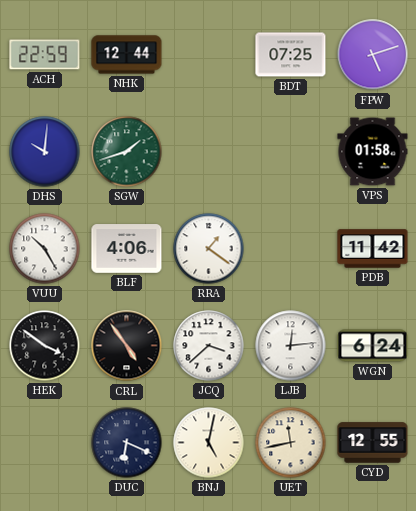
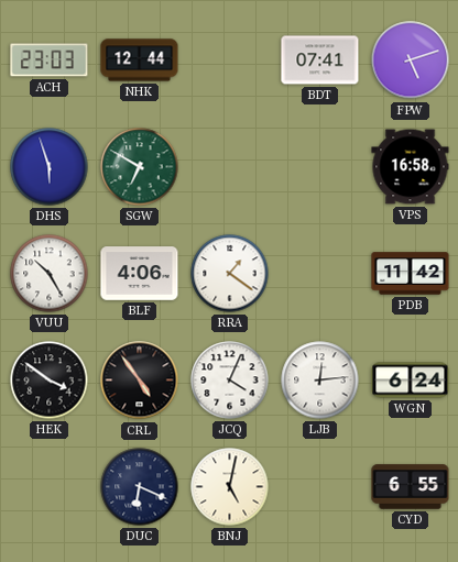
ACH: 22:59 -> 23:03
BDT: 07:25 -> 07:41
DHS: 10:01 -> 5:57
SGW: 1:42 -> 6:50
VPS: 01:58 -> 16:58
JCQ: 3:38 -> 4:04
UET: 11:43 -> none
CYD: 12:55 -> 6:55
